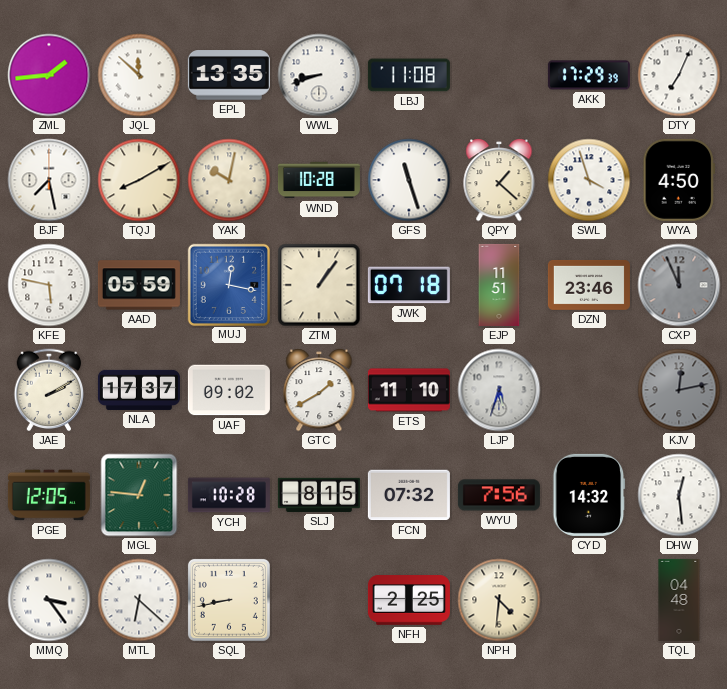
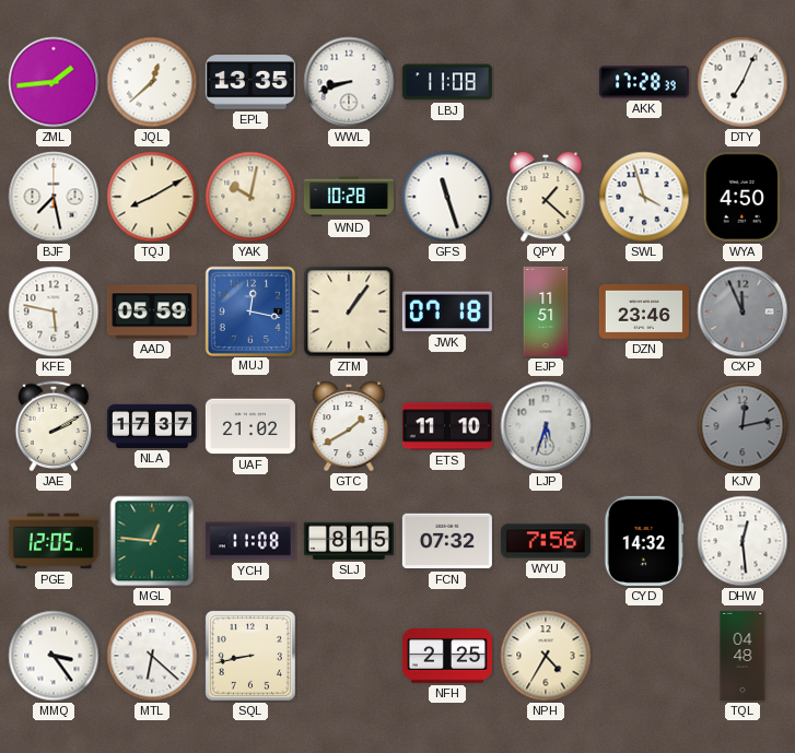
JQL: 11:52 -> 12:38
AKK: 17:29 -> 17:28
UAF: 09:02 -> 21:02
YCH: 10:28 -> 11:08
NPH: 4:31 -> 4:35
